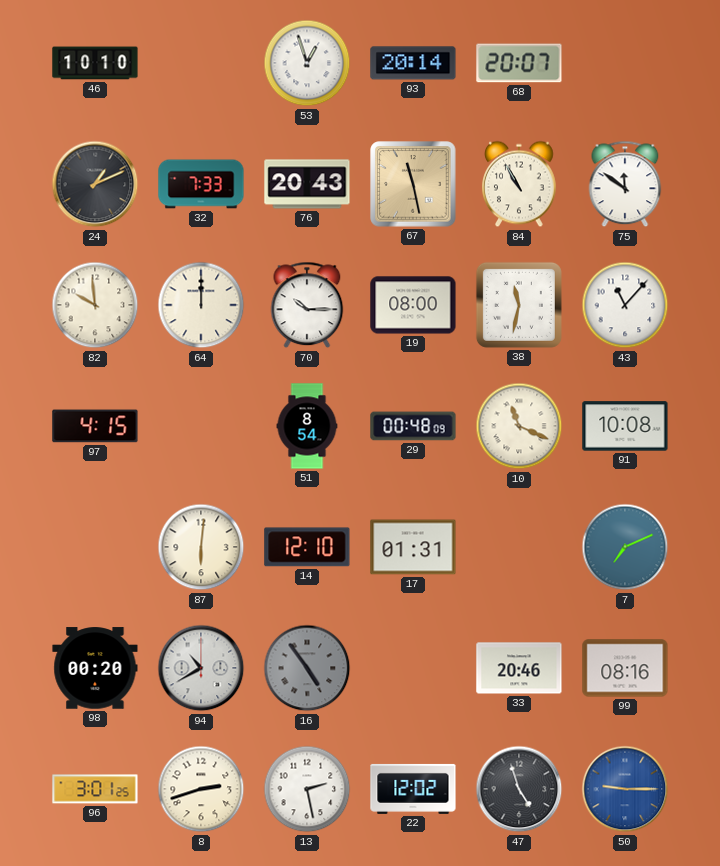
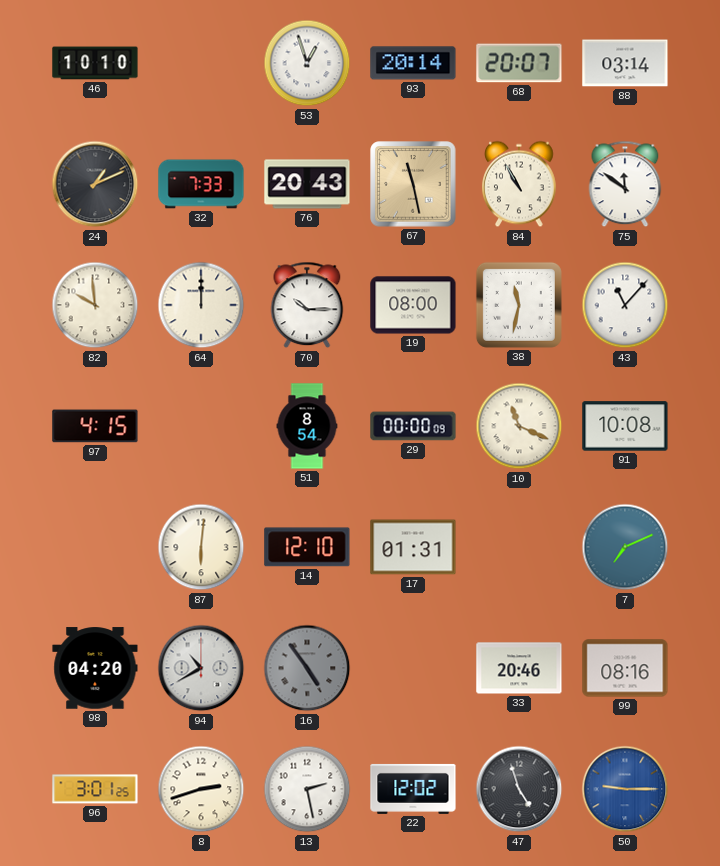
88: none -> 03:14
29: 00:48 -> 00:00
98: 00:20 -> 04:20
